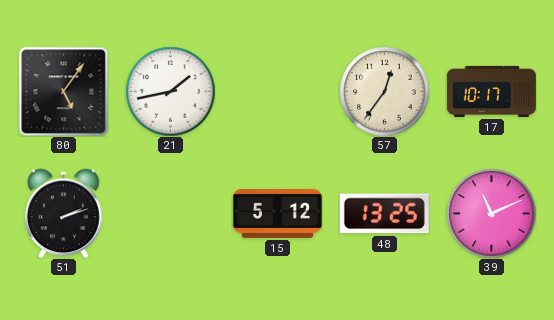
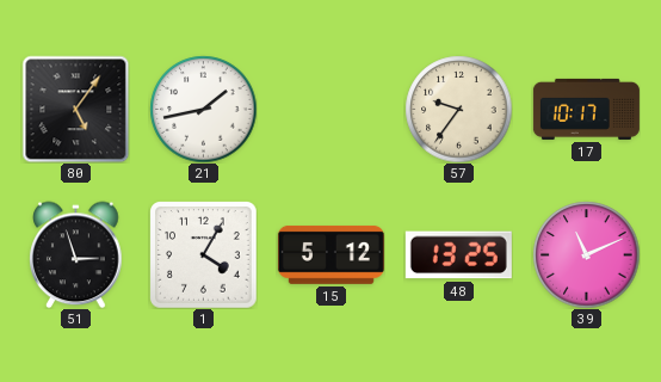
57: 12:36 -> 9:36
51: 2:12 -> 2:57
1: none -> 4:05
